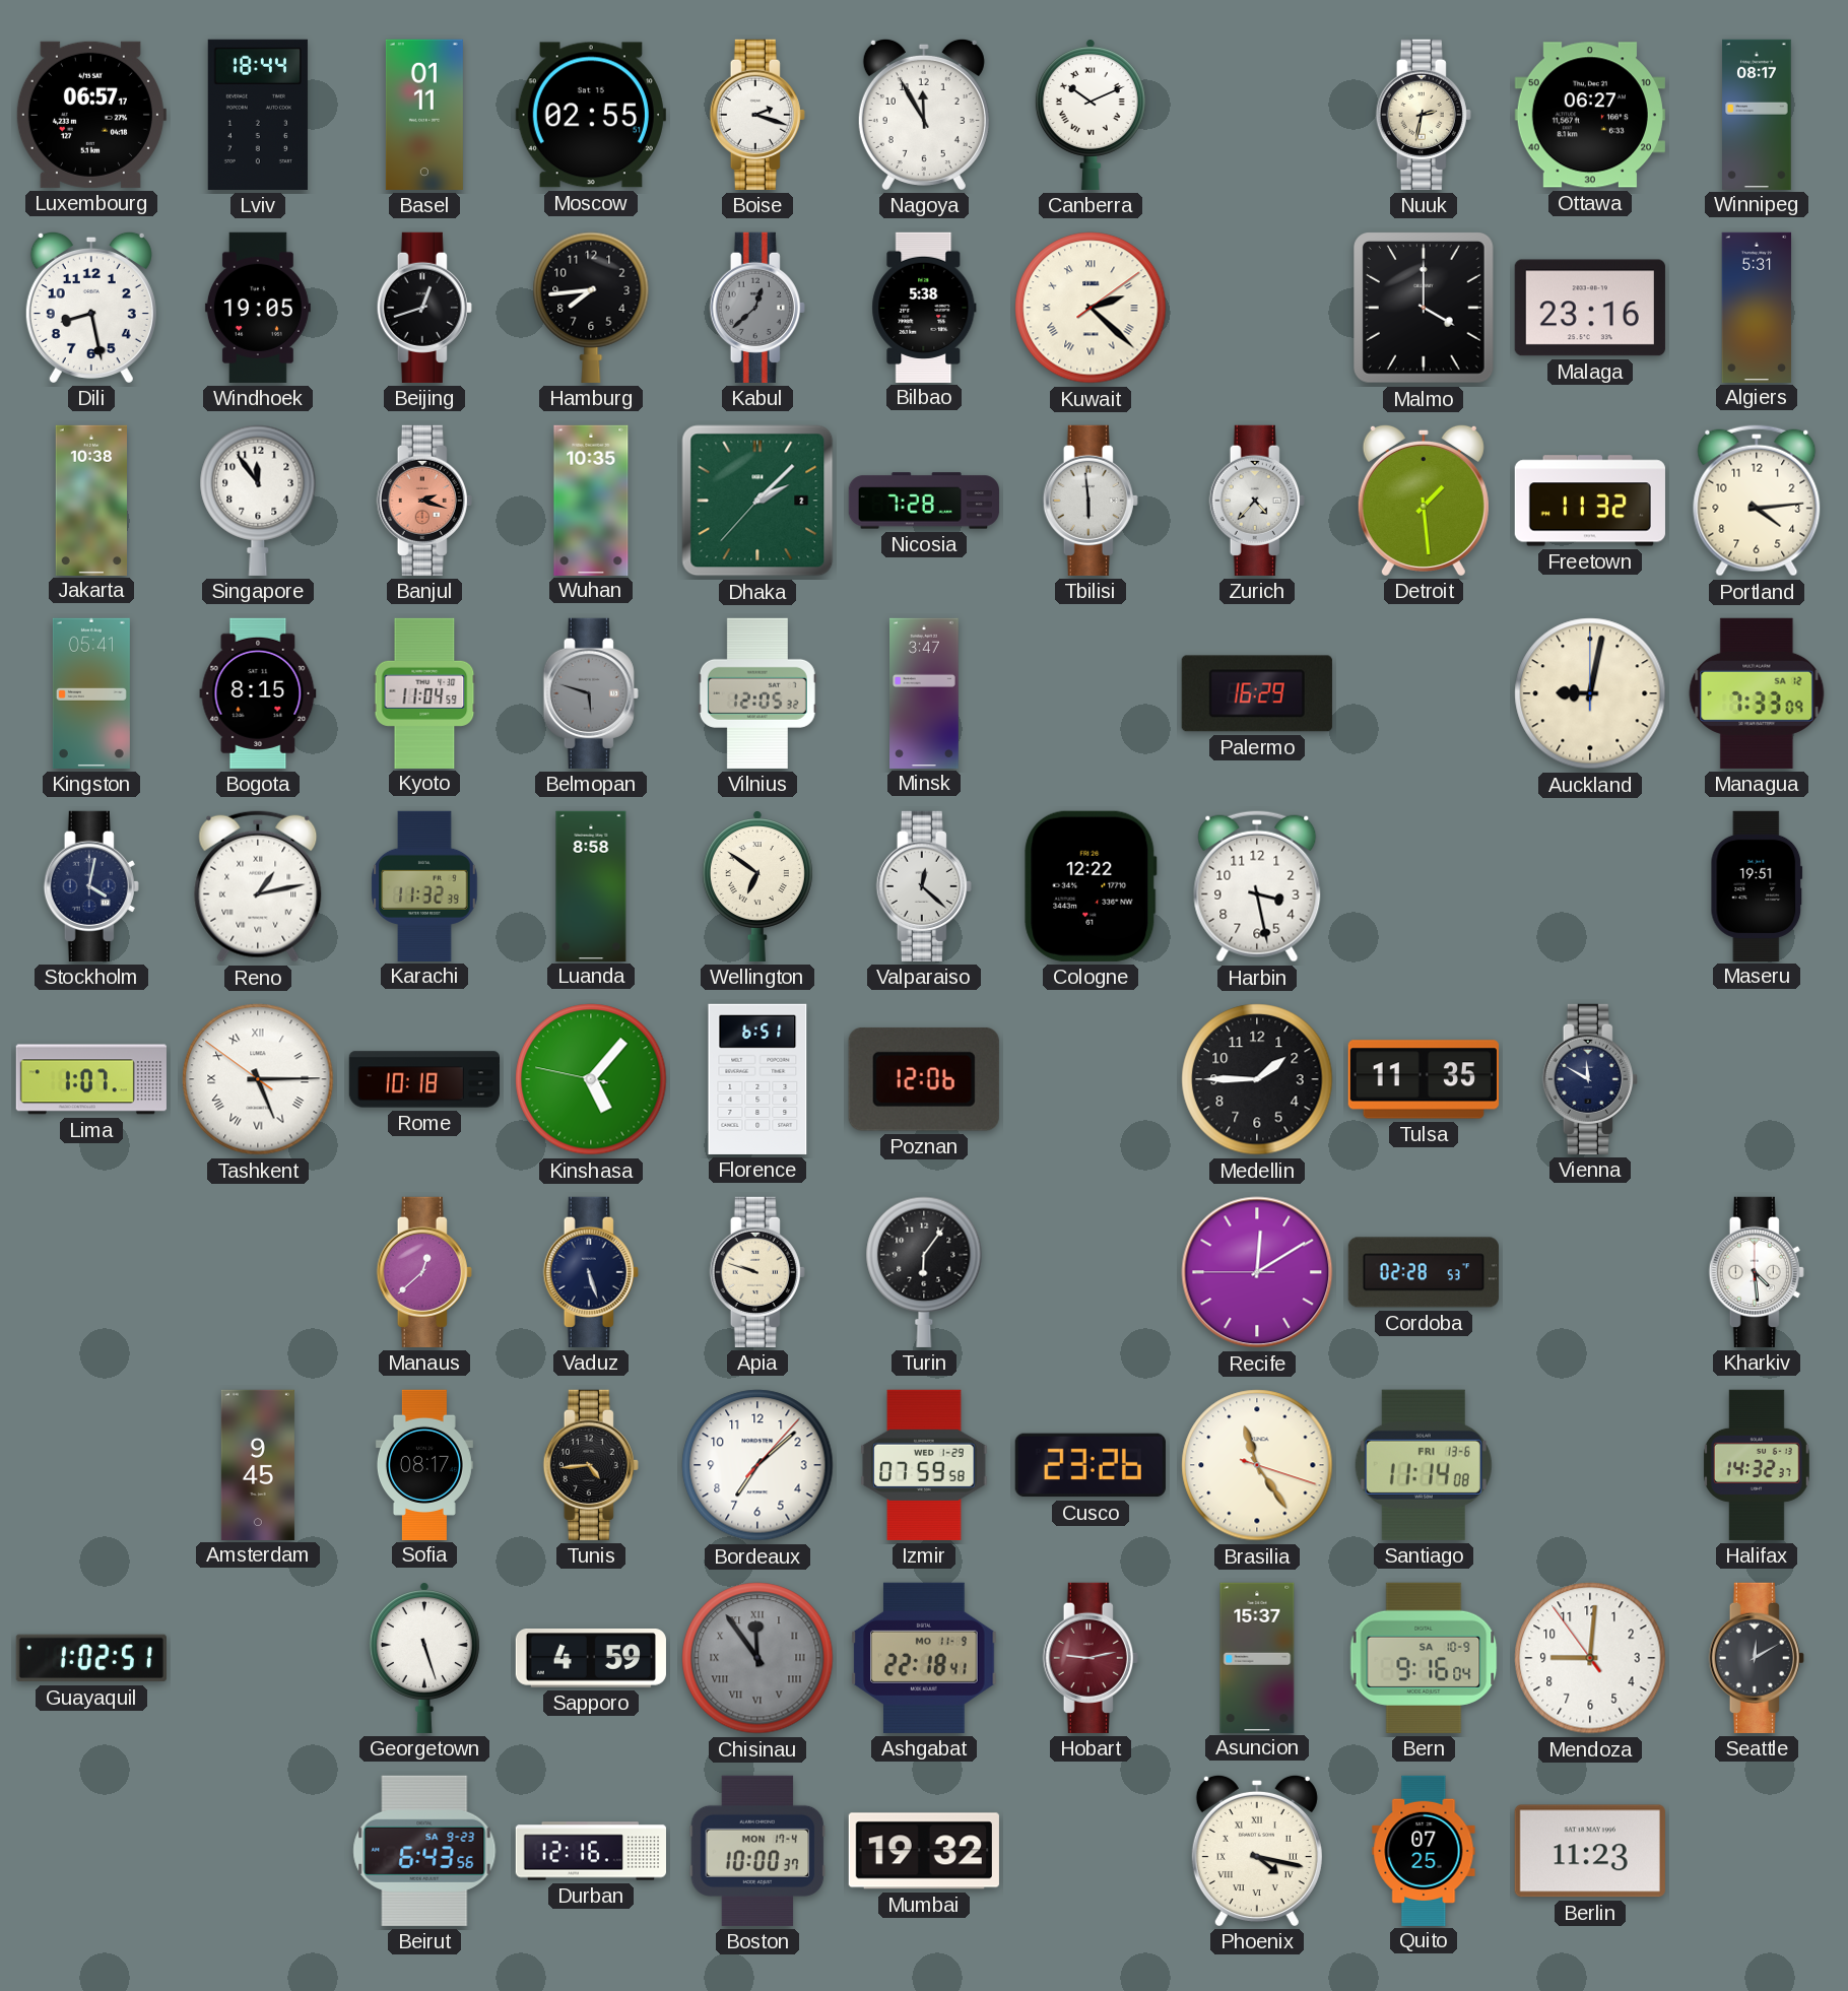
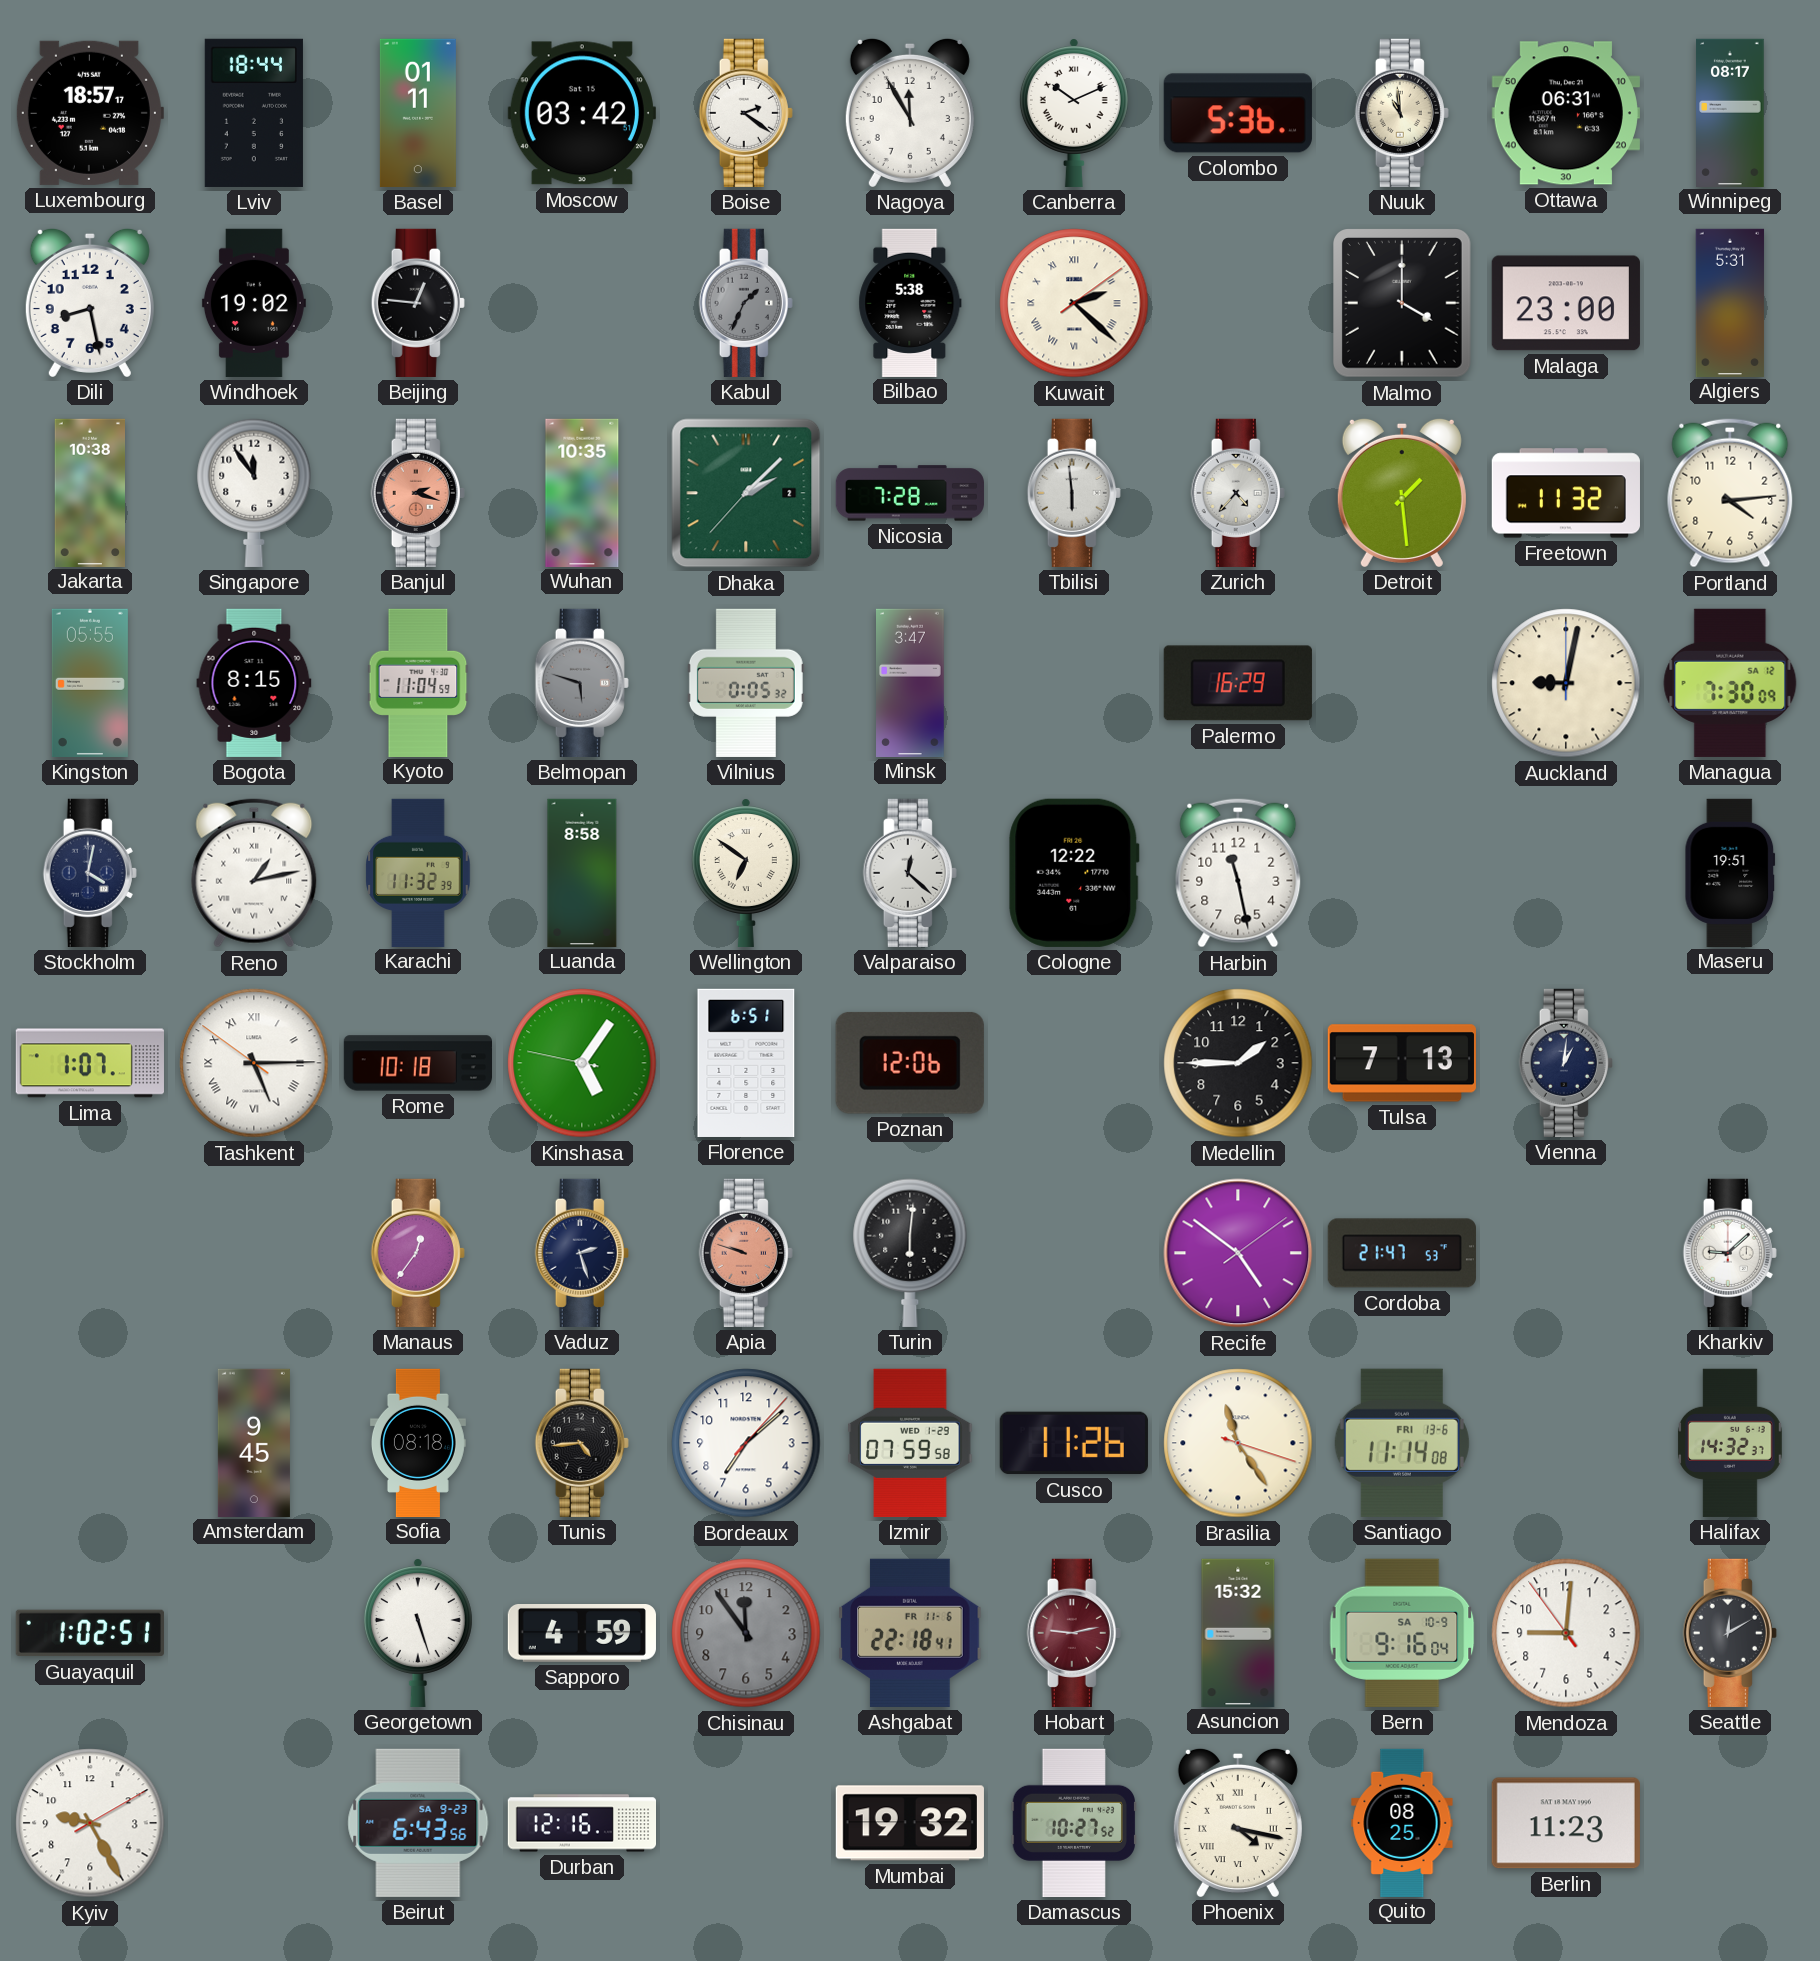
Luxembourg: 06:57 -> 18:57
Moscow: 02:55 -> 03:42
Boise: 2:18 -> 2:21
Colombo: none -> 5:36
Nuuk: 2:32 -> 10:59
Ottawa: 06:27 -> 06:31
Windhoek: 19:05 -> 19:02
Beijing: 12:42 -> 12:46
Hamburg: 7:44 -> none
Kabul: 12:38 -> 1:34
Malaga: 23:16 -> 23:00
Kingston: 05:41 -> 05:55
Vilnius: 12:05 -> 0:05
Managua: 7:33 -> 7:30
Harbin: 3:28 -> 11:28
Kinshasa: 5:06 -> 5:05
Tulsa: 11:35 -> 7:13
Vienna: 11:50 -> 1:01
Manaus: 12:38 -> 12:36
Vaduz: 5:27 -> 2:27
Apia dial: cream -> salmon
Turin: 6:06 -> 6:01
Recife: 12:09 -> 4:51
Cordoba: 02:28 -> 21:47
Kharkiv: 4:29 -> 9:08
Sofia: 08:17 -> 08:18
Cusco: 23:26 -> 11:26
Chisinau numerals: Roman -> Arabic
Ashgabat date: MO 11-9 -> FR 11-6
Asuncion: 15:37 -> 15:32
Kyiv: none -> 9:25
Boston: 10:00 -> none
Damascus: none -> 10:27
Quito: 07:25 -> 08:25
